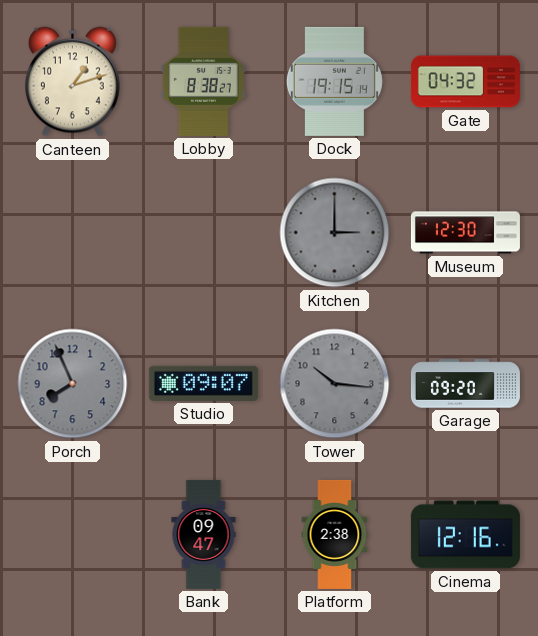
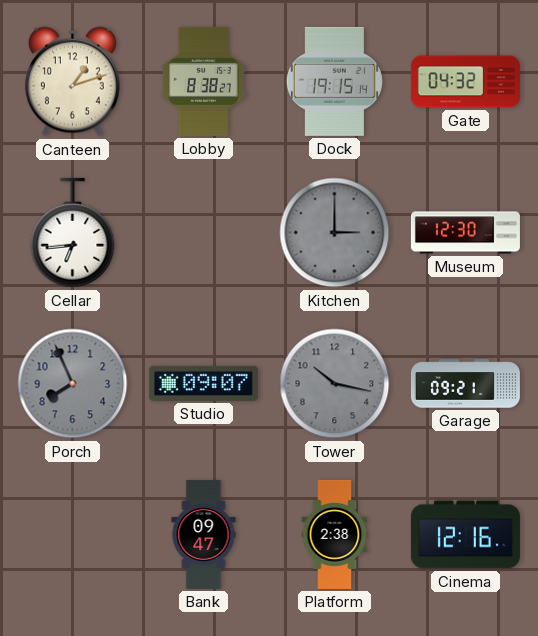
Cellar: none -> 6:44
Tower: 10:16 -> 10:17
Garage: 09:20 -> 09:21
